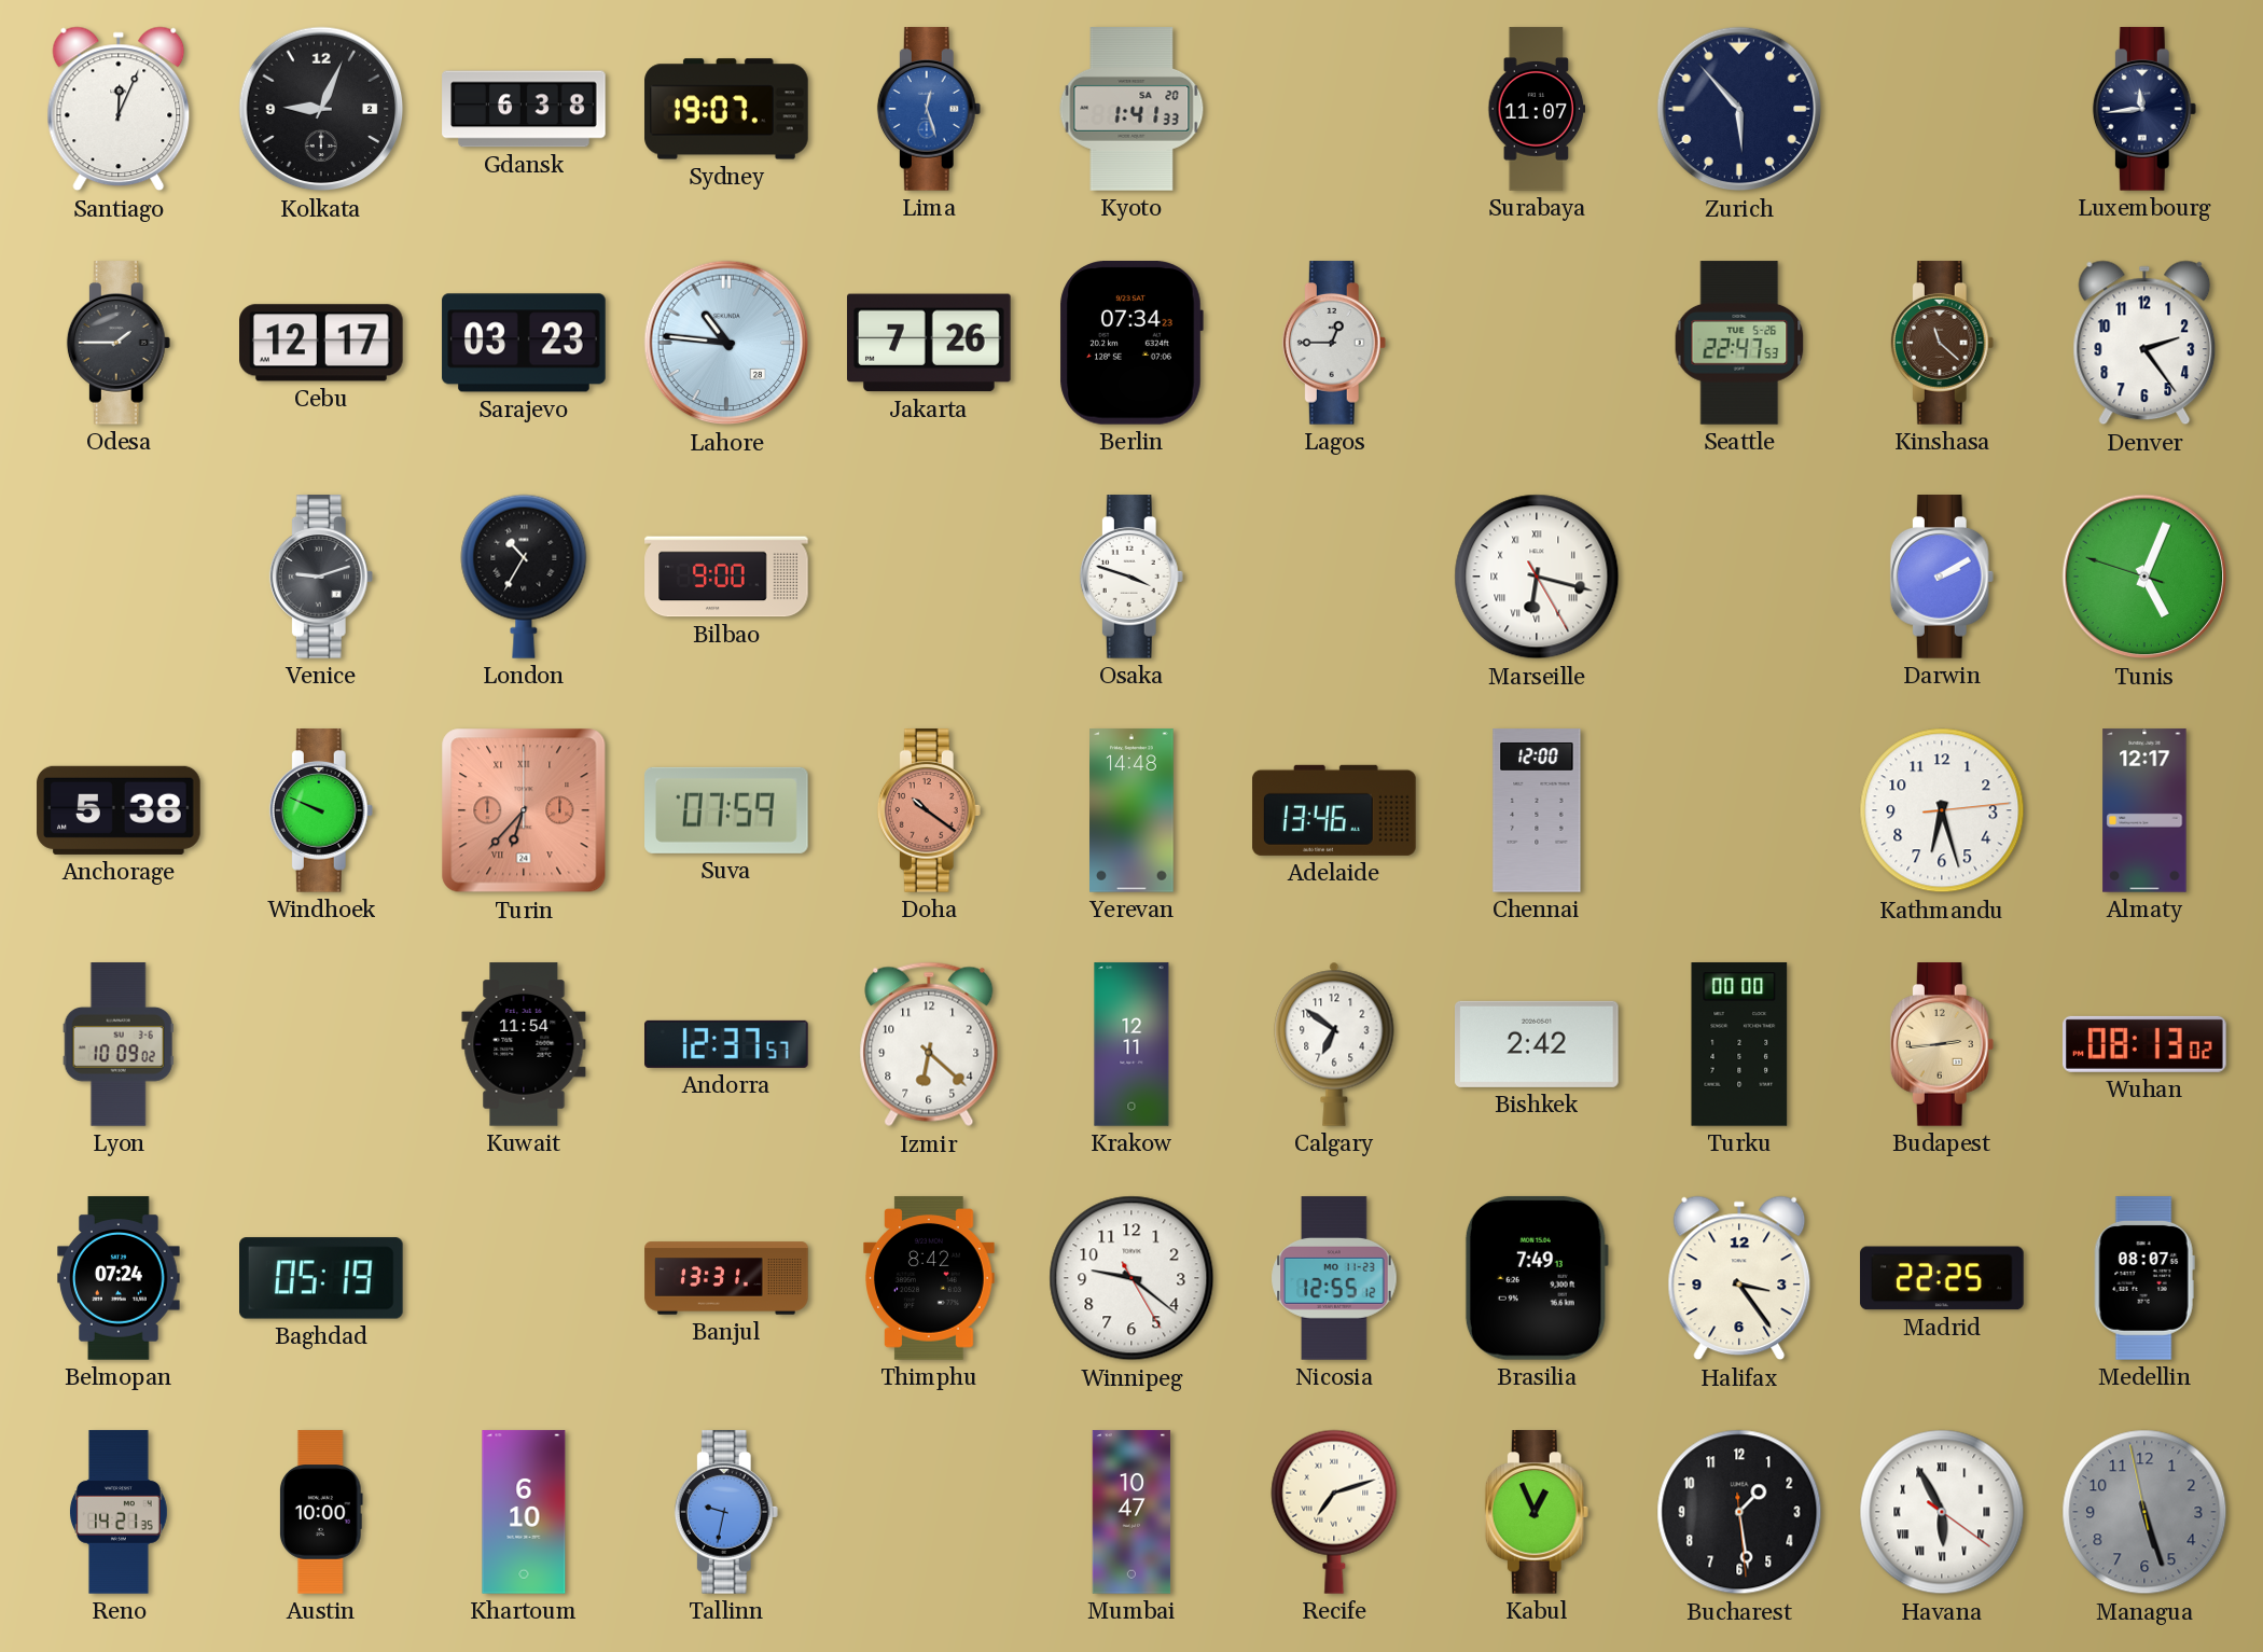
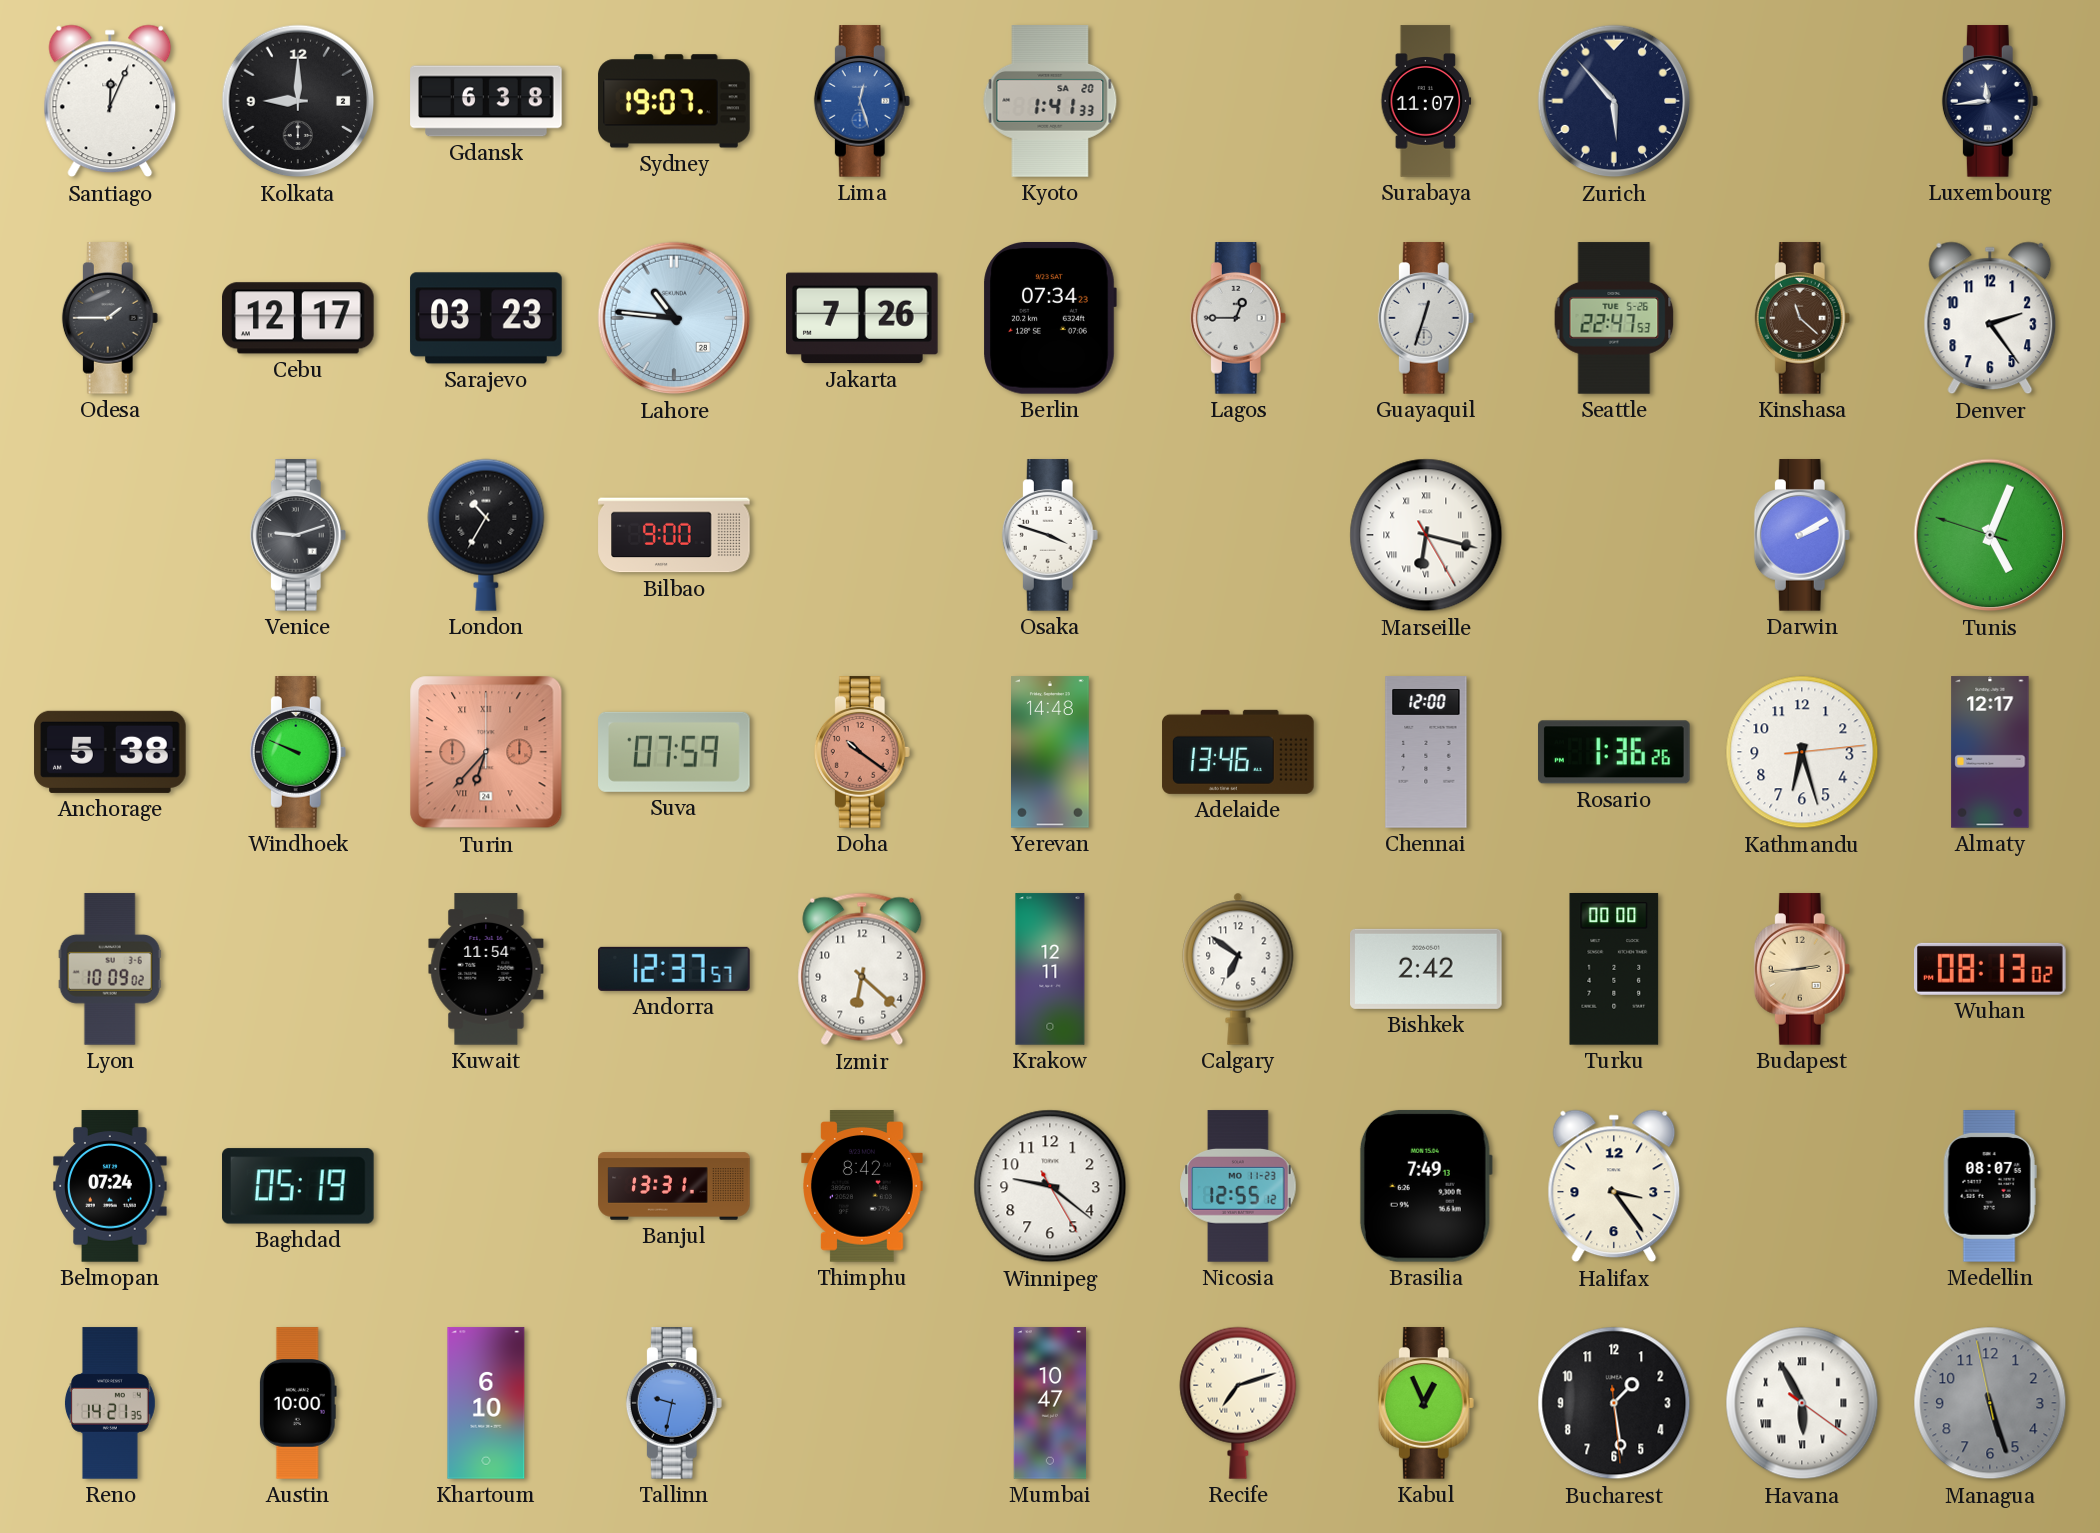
Kolkata: 9:04 -> 9:00
Guayaquil: none -> 12:33
Rosario: none -> 1:36
Madrid: 22:25 -> none
